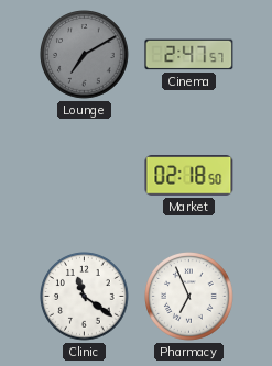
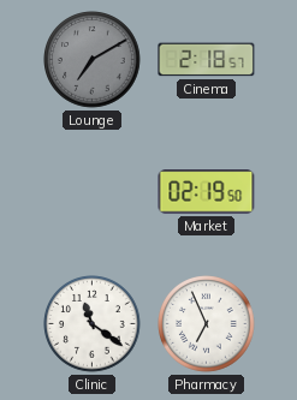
Cinema: 2:47 -> 2:18
Market: 02:18 -> 02:19
